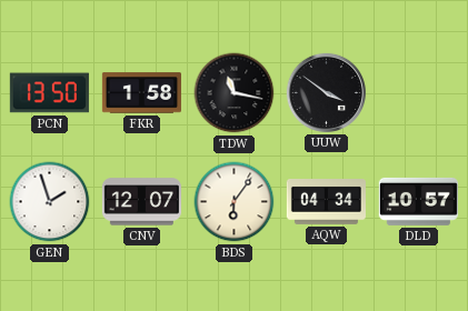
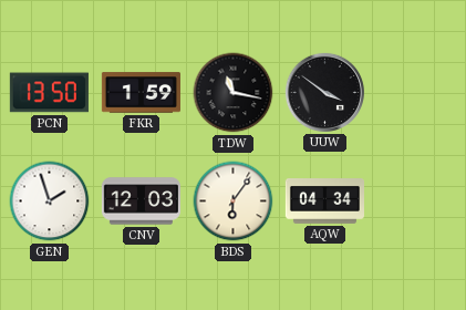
FKR: 1:58 -> 1:59
CNV: 12:07 -> 12:03
DLD: 10:57 -> none
